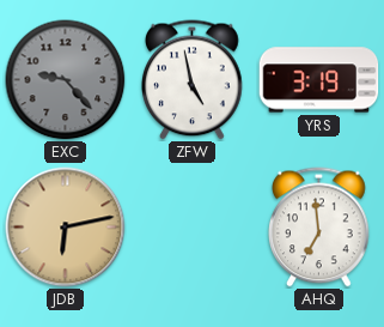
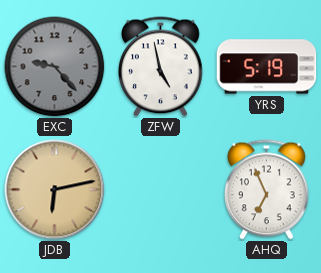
YRS: 3:19 -> 5:19
AHQ: 6:59 -> 6:56
